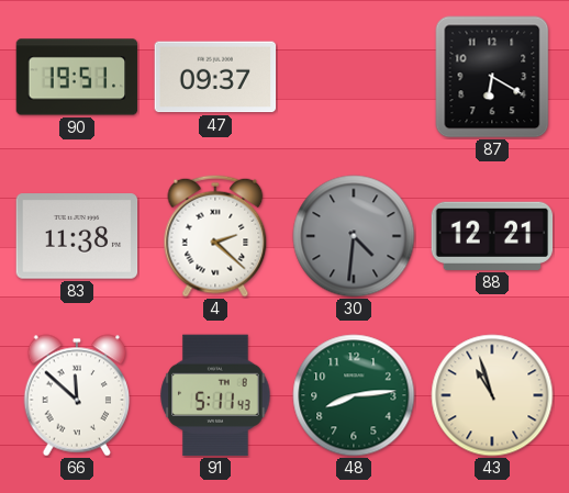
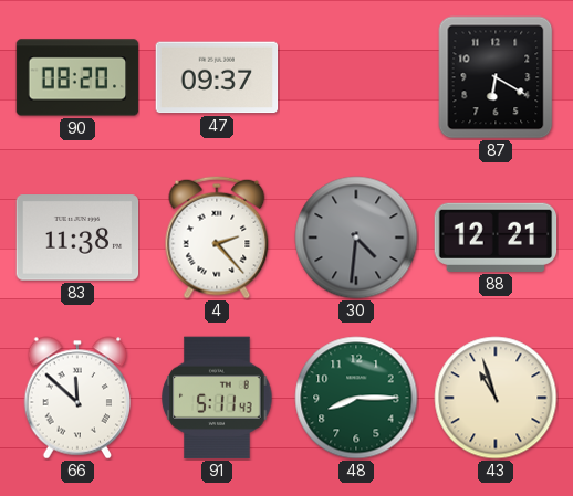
90: 19:51 -> 08:20
4: 2:22 -> 2:23
48: 8:14 -> 8:15
